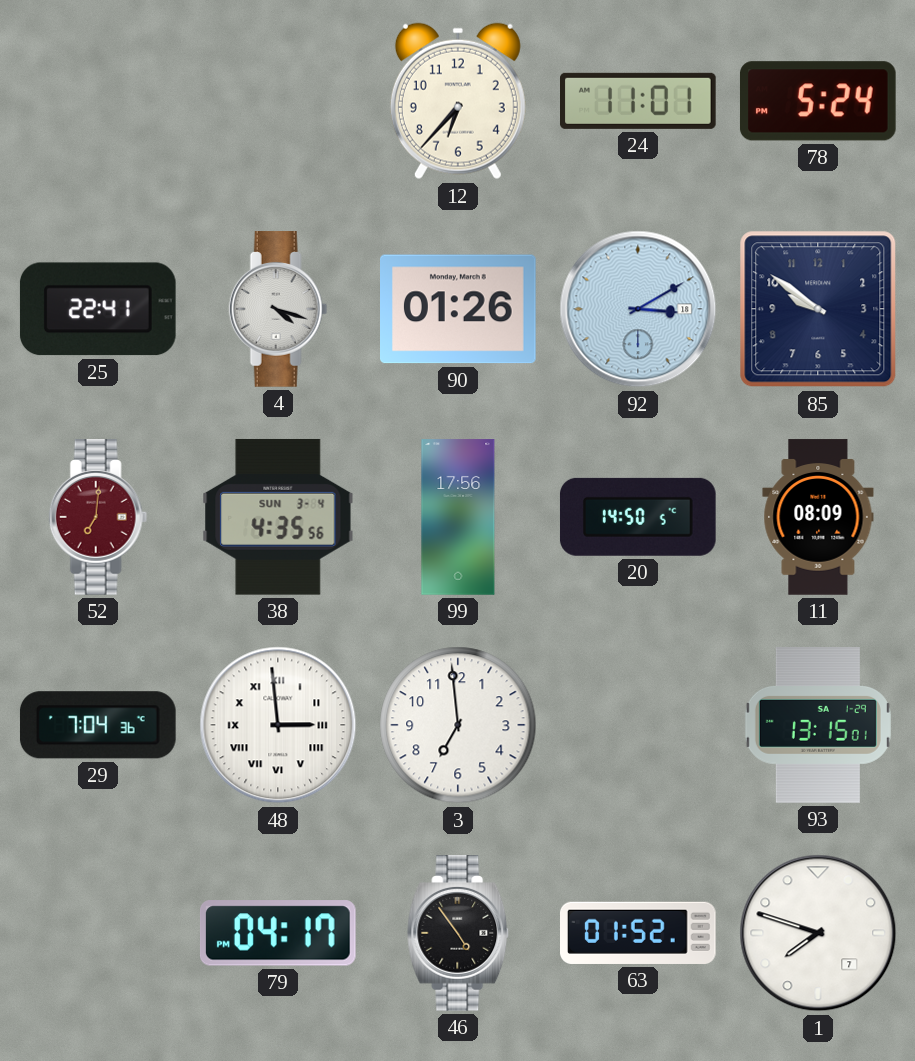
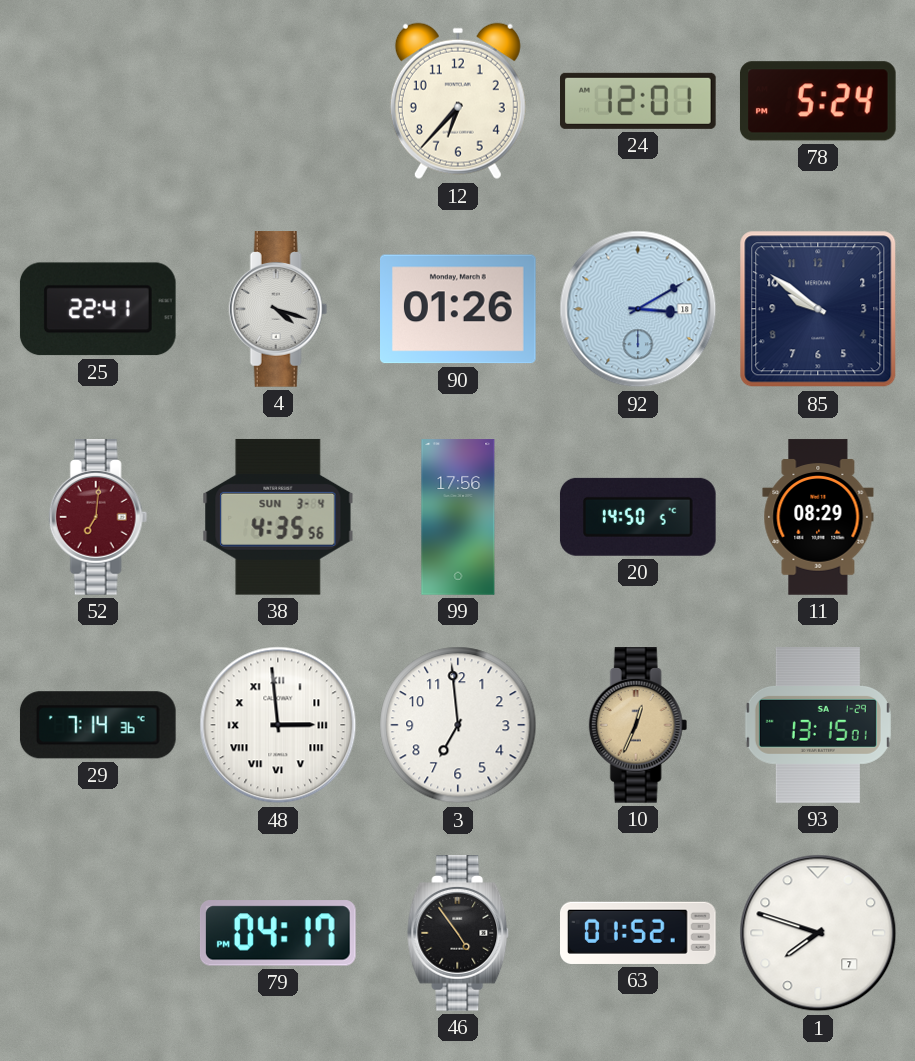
24: 11:01 -> 12:01
11: 08:09 -> 08:29
29: 7:04 -> 7:14
10: none -> 12:34
